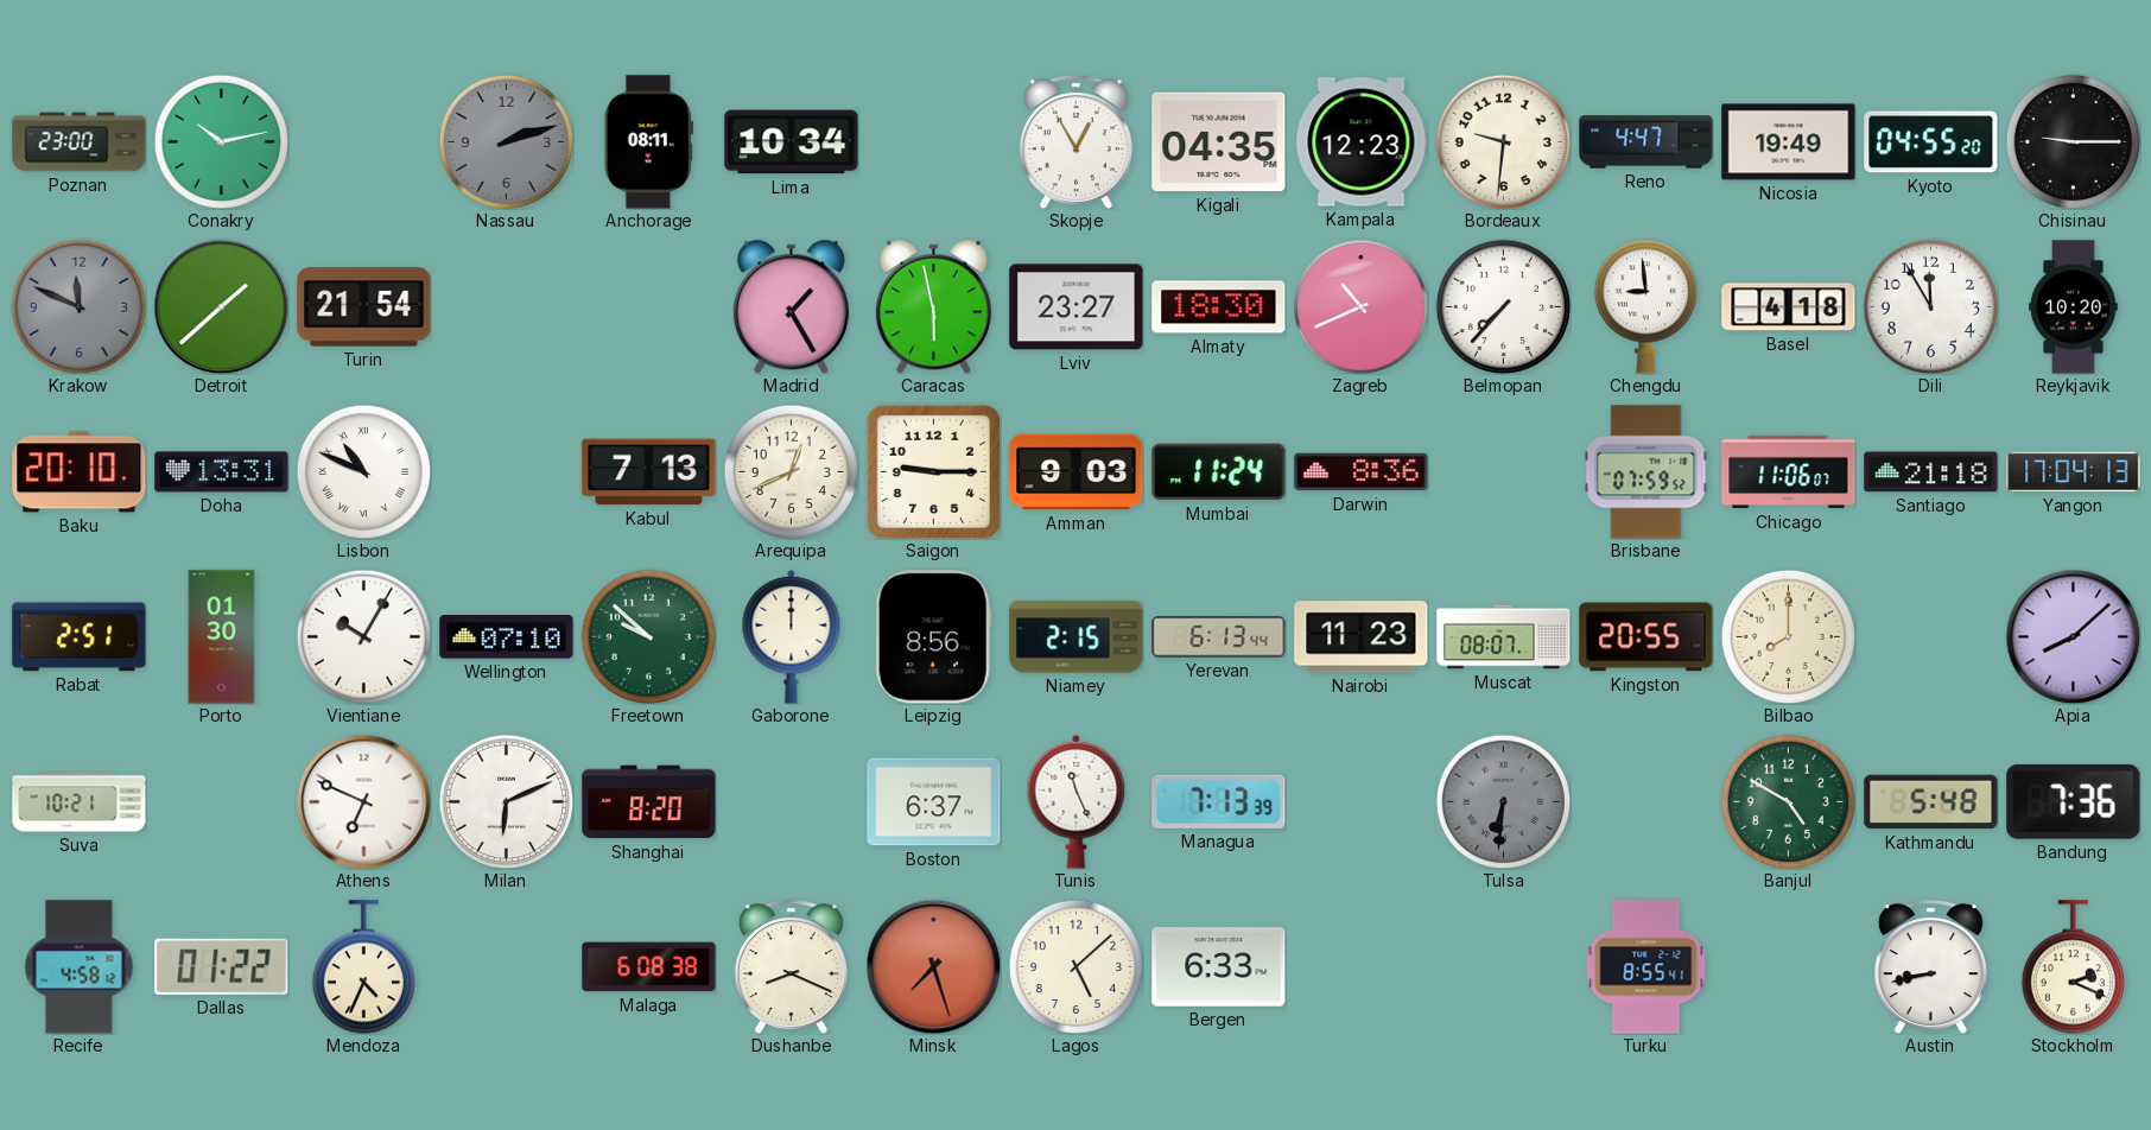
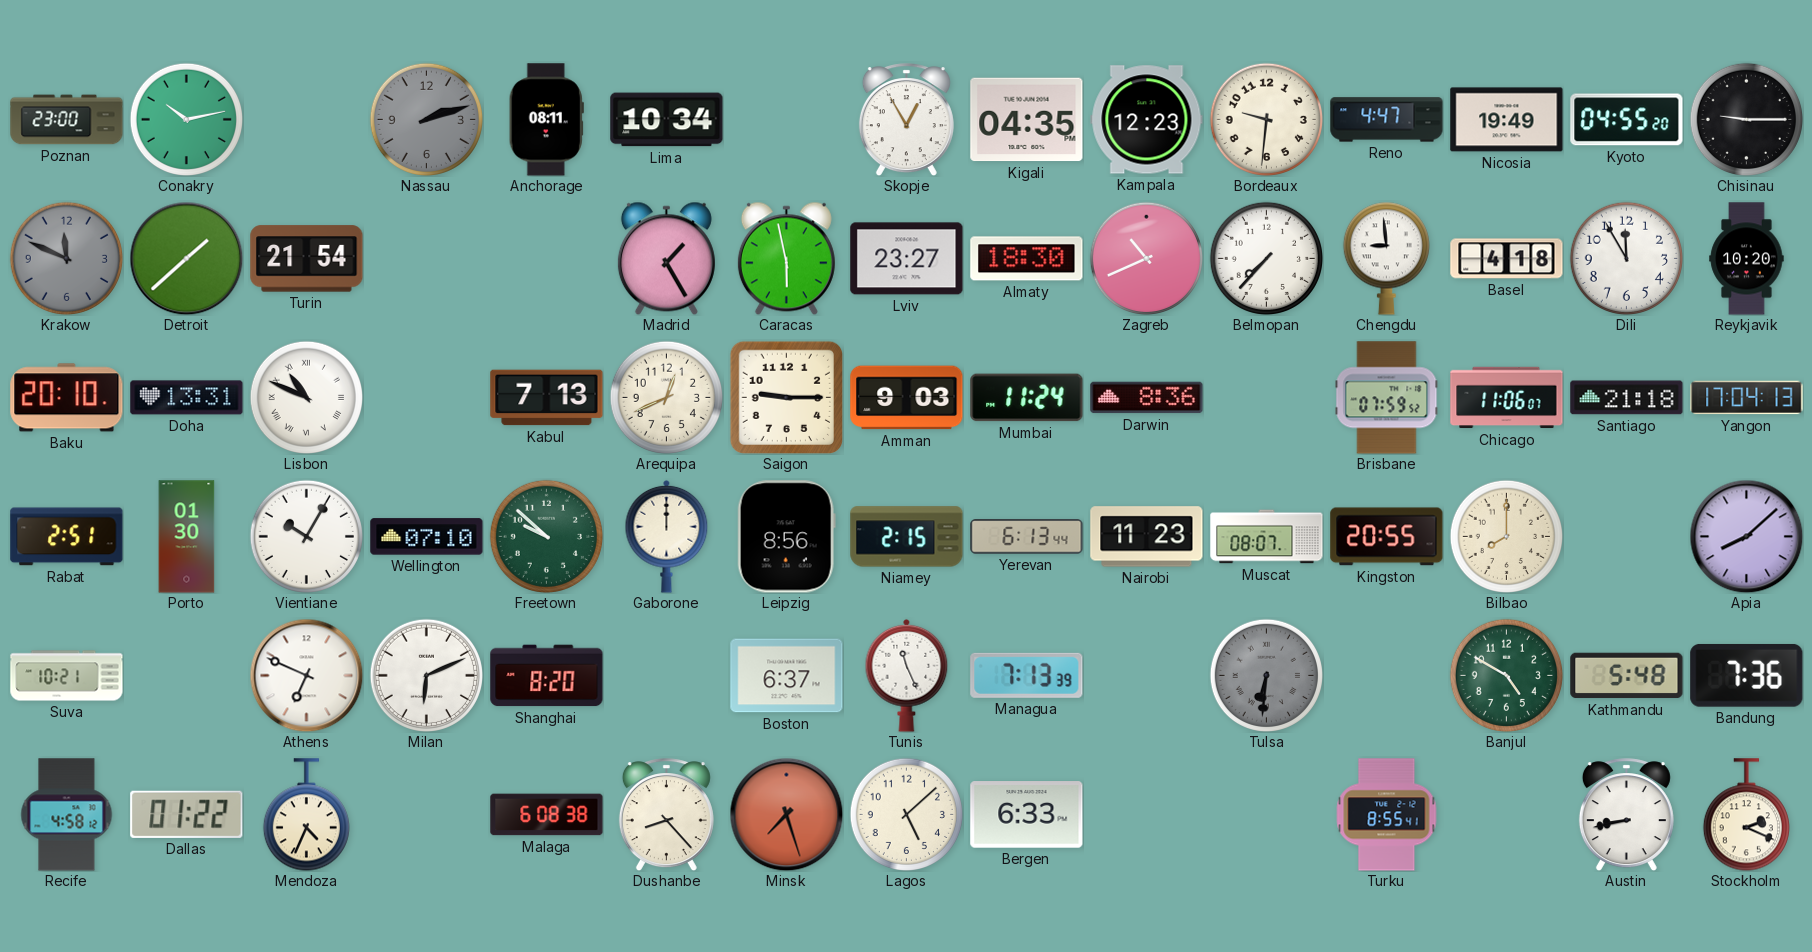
Dushanbe: 8:19 -> 8:23
